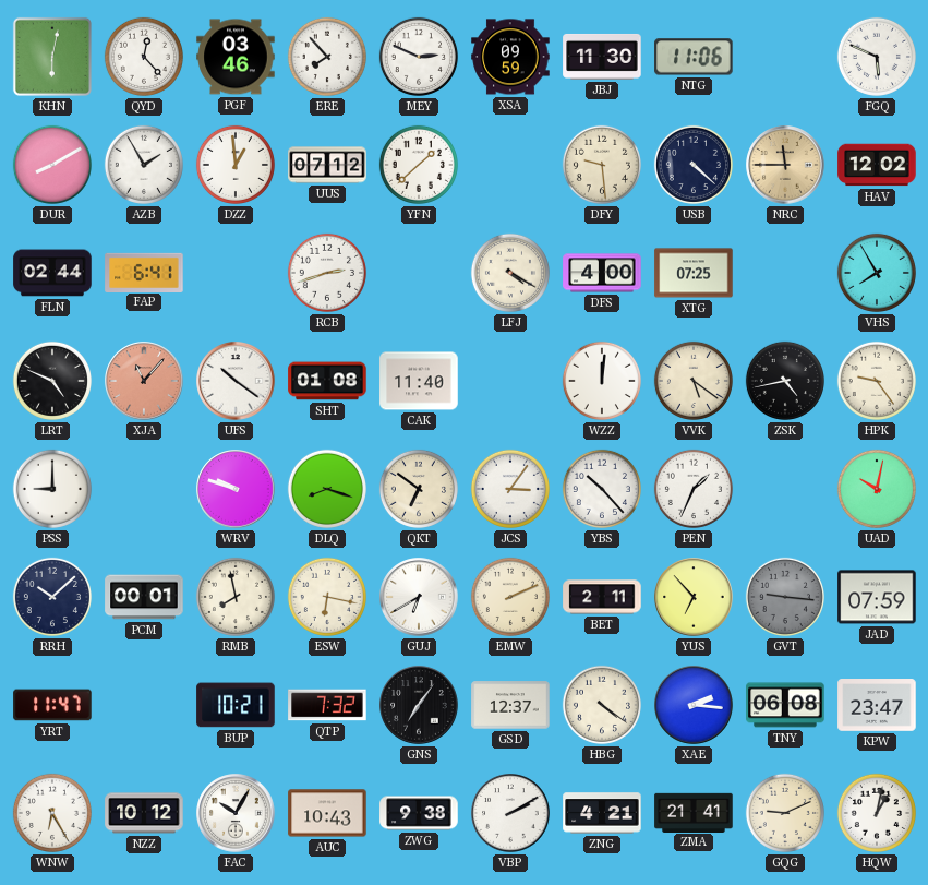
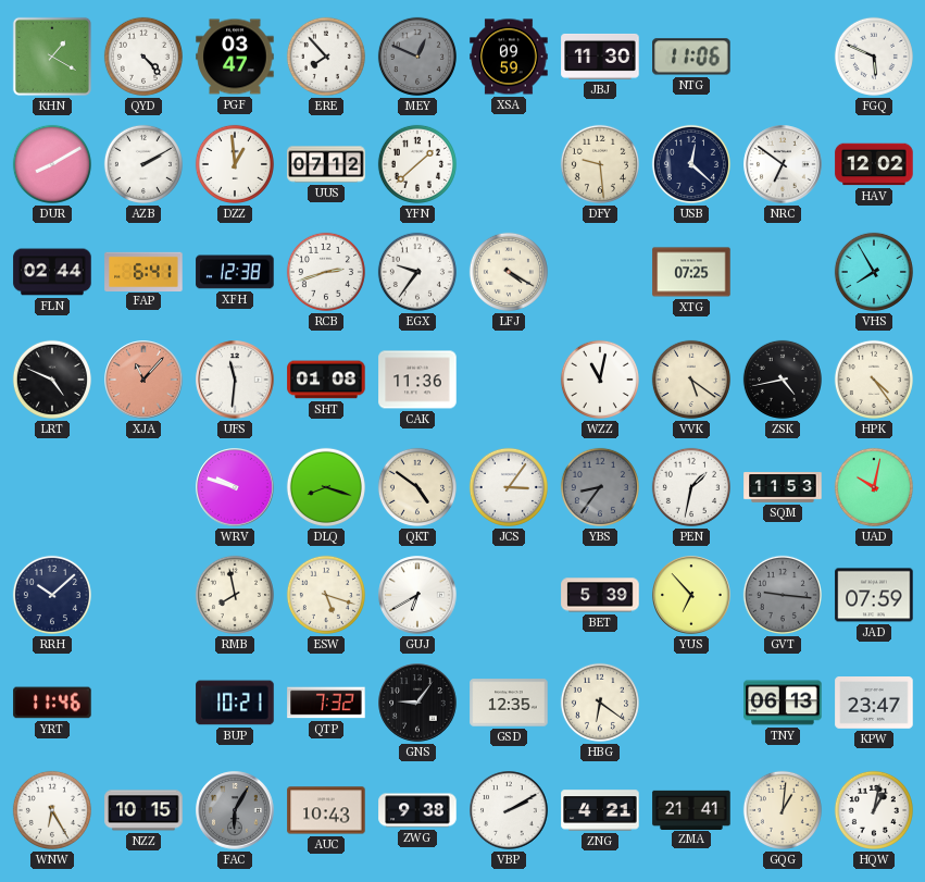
KHN: 6:02 -> 1:20
QYD: 12:23 -> 4:23
PGF: 03:46 -> 03:47
MEY: 2:49 -> 12:49
MEY dial: white -> grey
AZB: 1:55 -> 2:10
USB: 4:22 -> 12:22
NRC: 11:45 -> 6:51
NRC dial: champagne -> white
XFH: none -> 12:38
EGX: none -> 9:36
DFS: 4:00 -> none
UFS: 10:21 -> 11:31
CAK: 11:40 -> 11:36
WZZ: 12:01 -> 11:02
HPK: 9:24 -> 4:24
PSS: 9:00 -> none
QKT: 6:51 -> 4:51
YBS: 10:23 -> 8:36
YBS dial: white -> grey
PEN: 1:34 -> 1:32
SQM: none -> 11:53
PCM: 00:01 -> none
ESW: 6:17 -> 5:18
EMW: 2:11 -> none
BET: 2:11 -> 5:39
YRT: 11:47 -> 11:46
GNS: 7:06 -> 9:06
GSD: 12:37 -> 12:35
HBG: 4:21 -> 6:21
XAE: 2:16 -> none
TNY: 06:08 -> 06:13
NZZ: 10:12 -> 10:15
FAC: 10:05 -> 6:05
FAC dial: white -> grey
GQG: 9:11 -> 1:01
